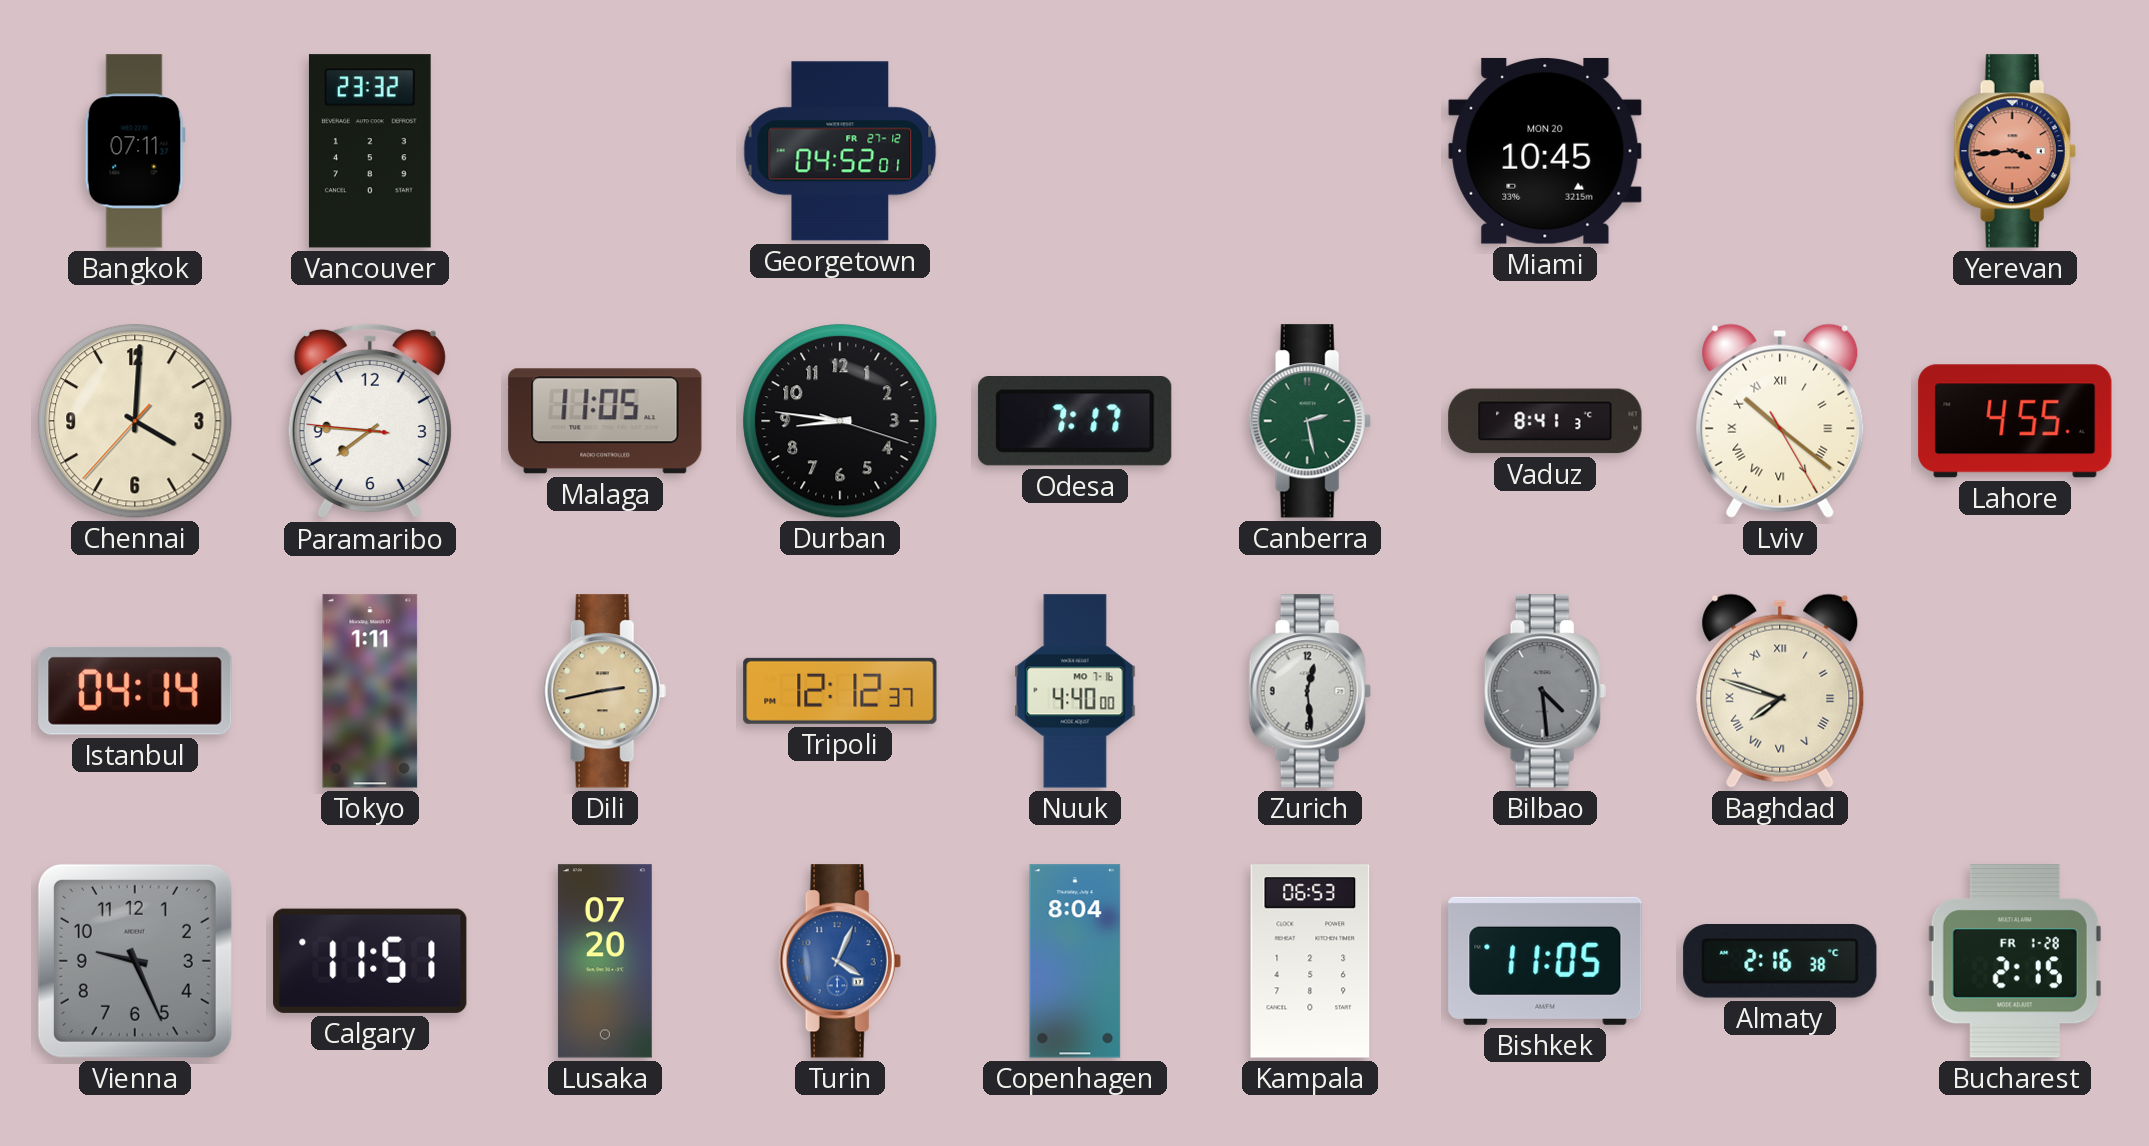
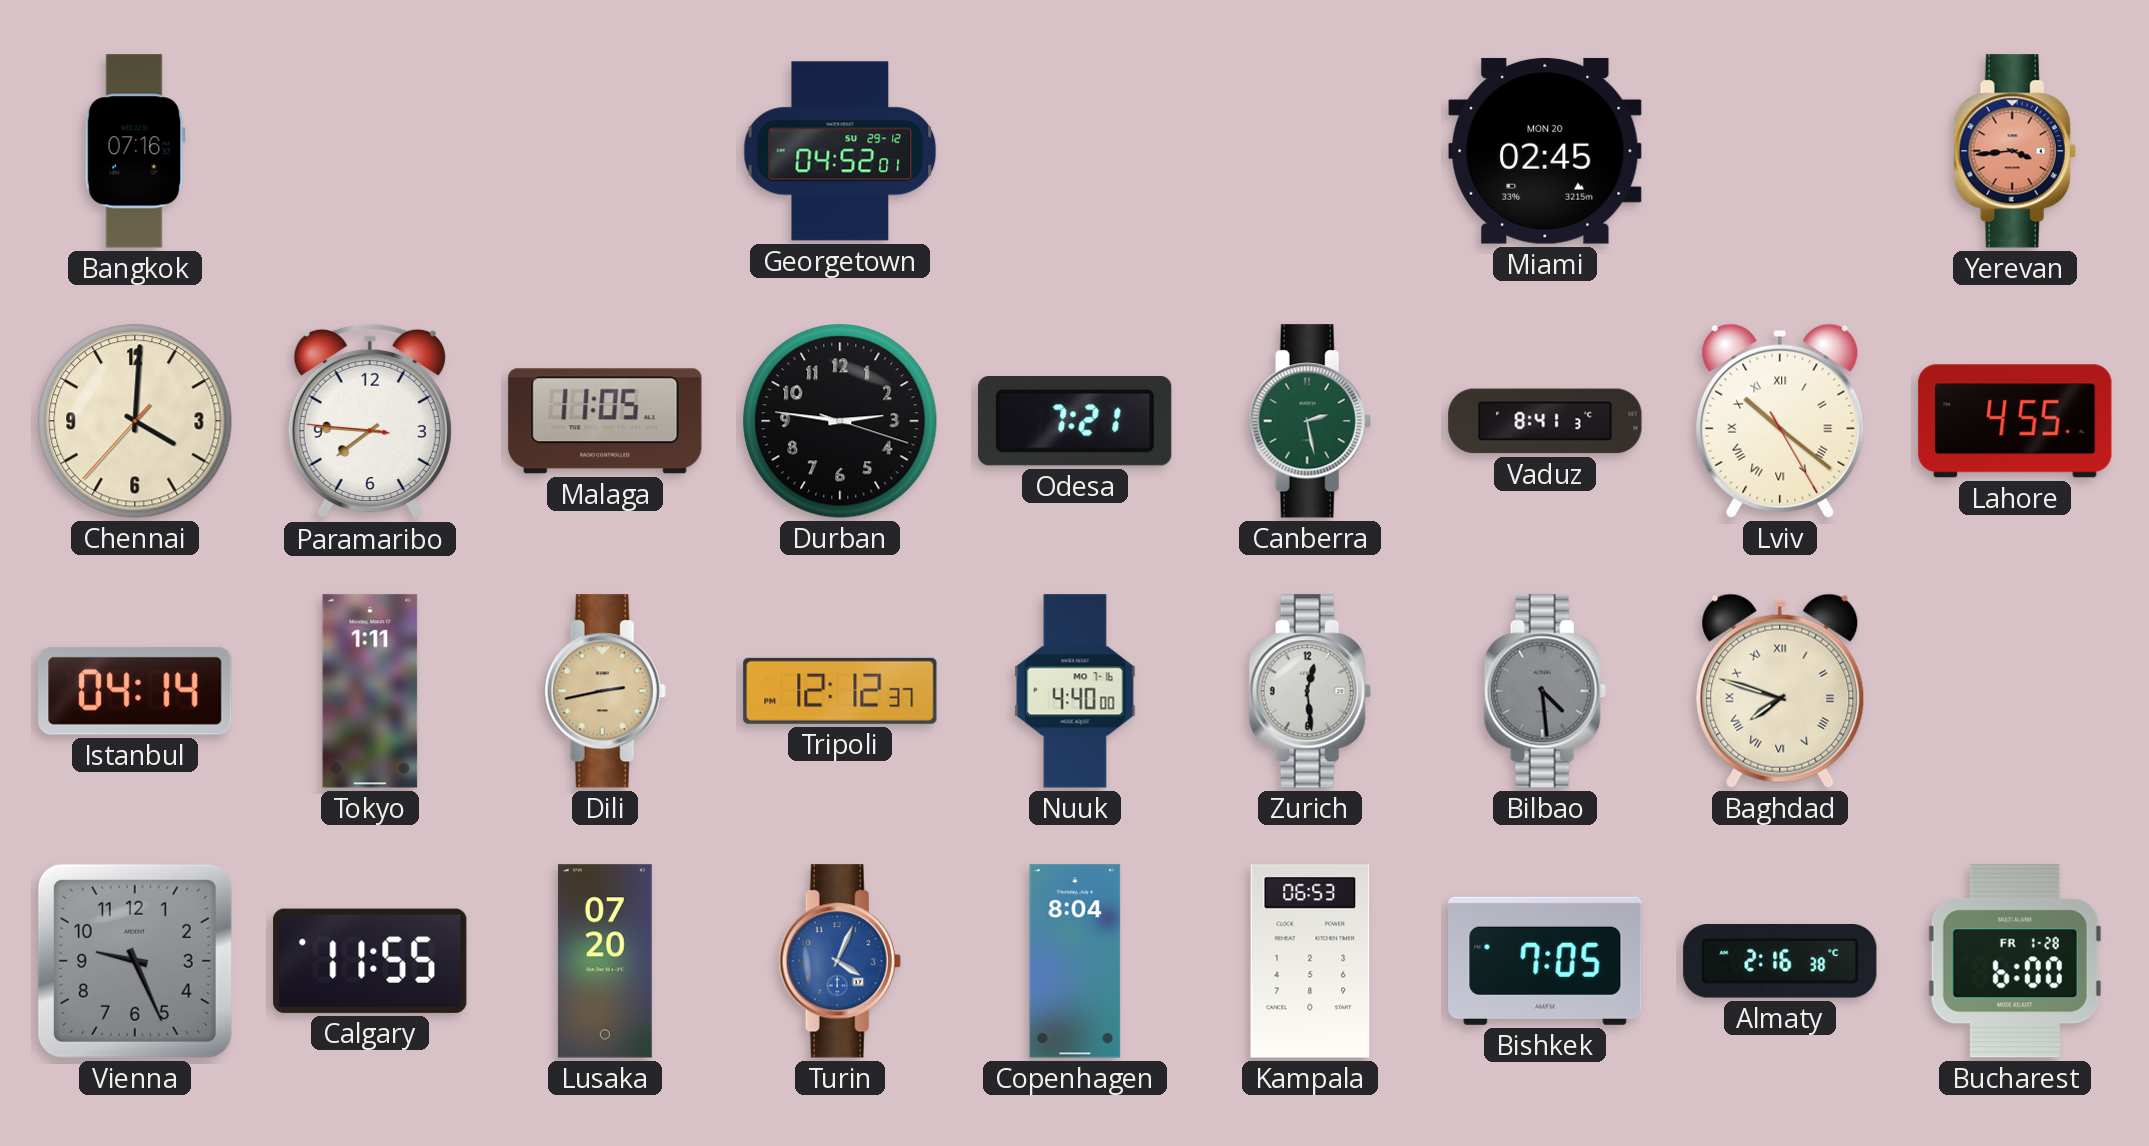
Bangkok: 07:11 -> 07:16
Vancouver: 23:32 -> none
Georgetown date: FR 27-12 -> SU 29-12
Miami: 10:45 -> 02:45
Durban: 8:46 -> 2:46
Odesa: 7:17 -> 7:21
Calgary: 11:51 -> 11:55
Bishkek: 11:05 -> 7:05
Bucharest: 2:15 -> 6:00
